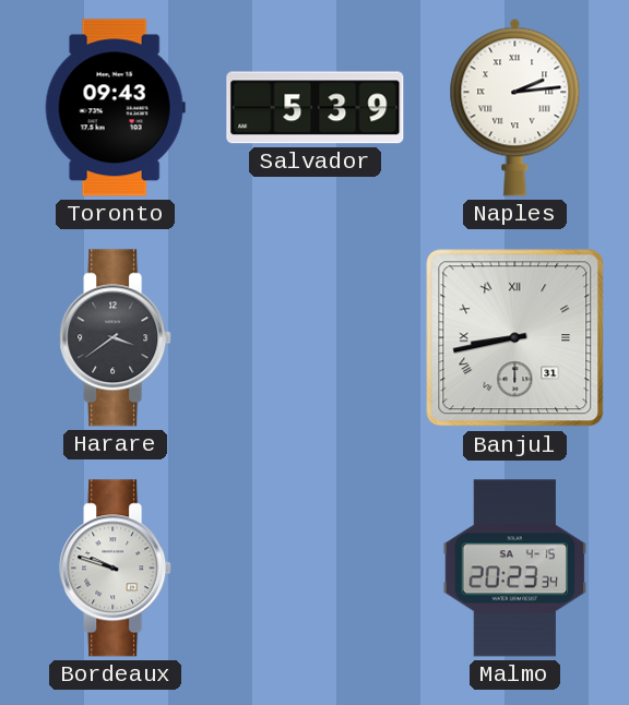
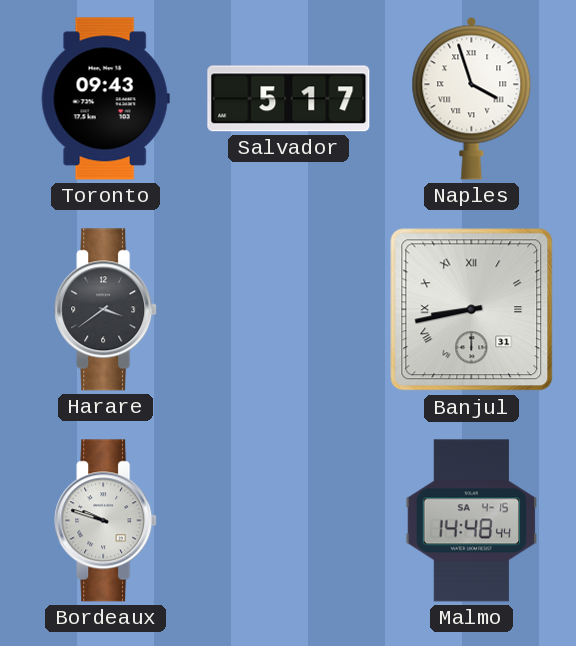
Salvador: 5:39 -> 5:17
Naples: 2:14 -> 3:57
Malmo: 20:23 -> 14:48
